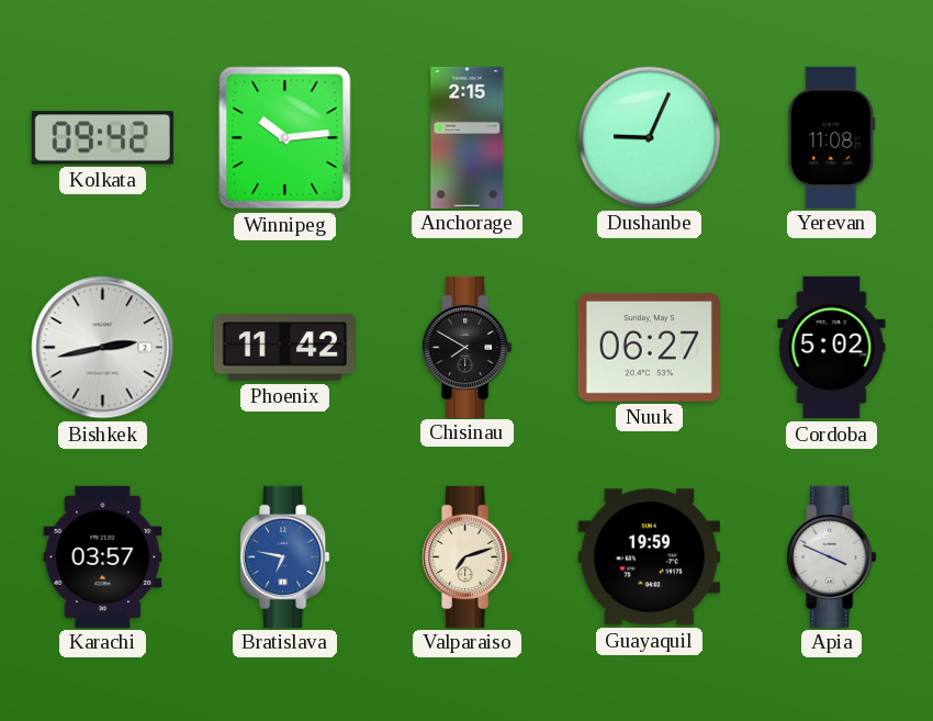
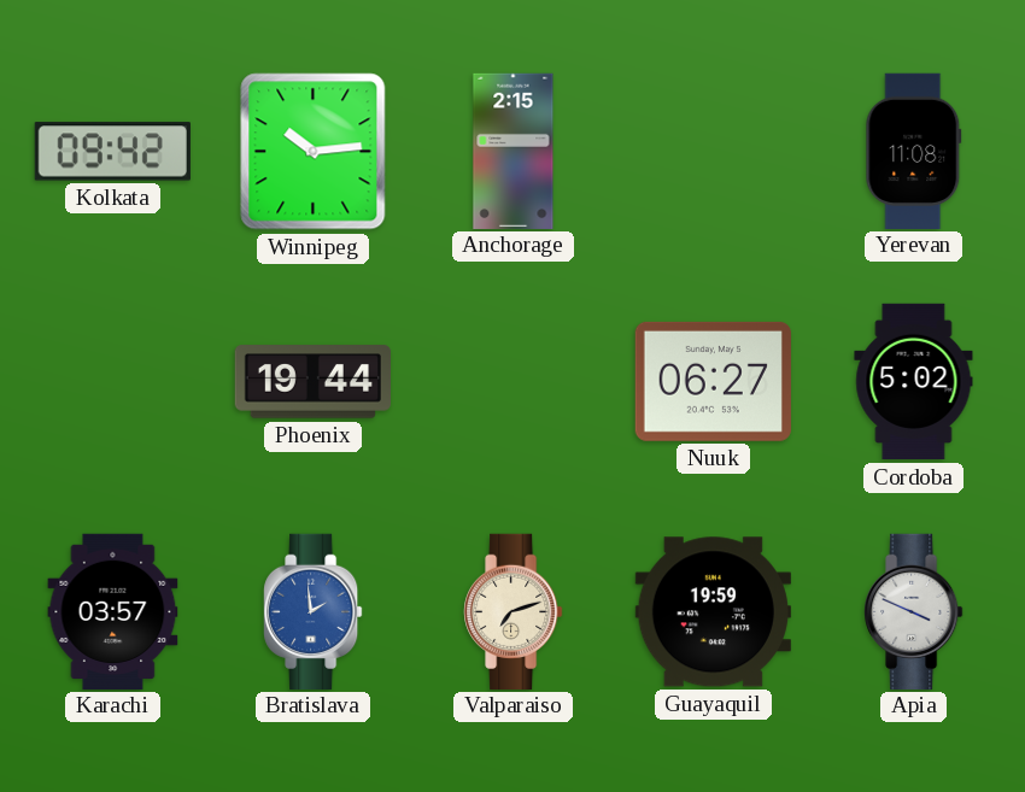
Dushanbe: 9:04 -> none
Bishkek: 2:43 -> none
Phoenix: 11:42 -> 19:44
Chisinau: 7:50 -> none
Bratislava: 6:47 -> 1:59
